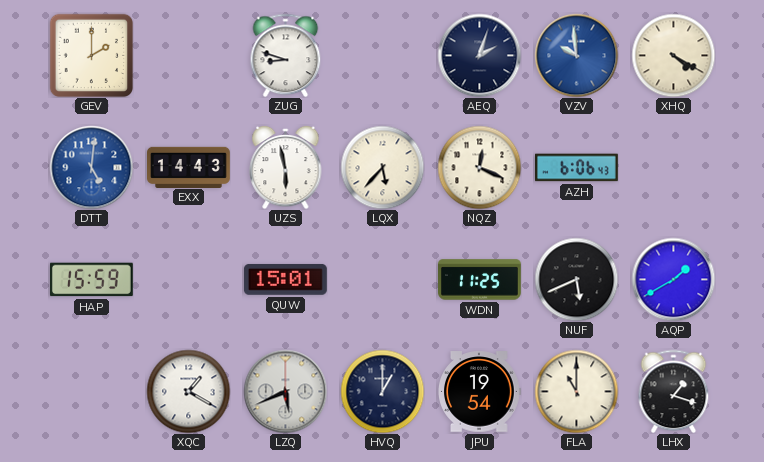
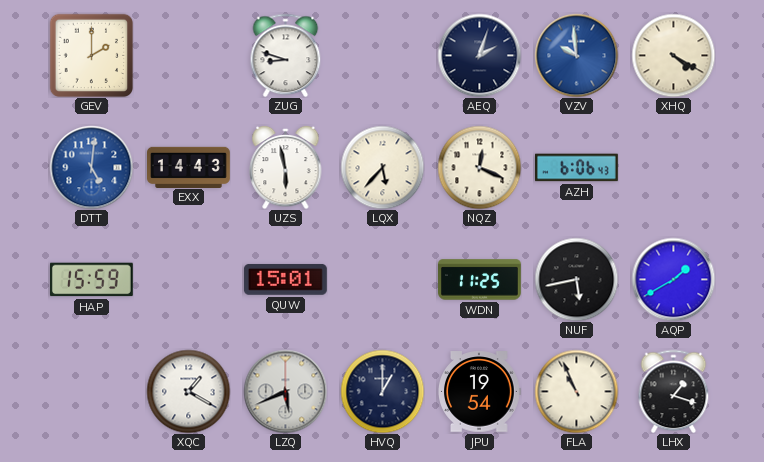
NUF: 5:41 -> 5:43
FLA: 11:00 -> 10:56
